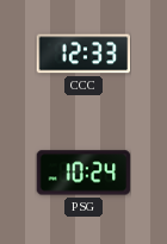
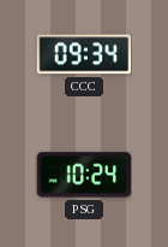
CCC: 12:33 -> 09:34
